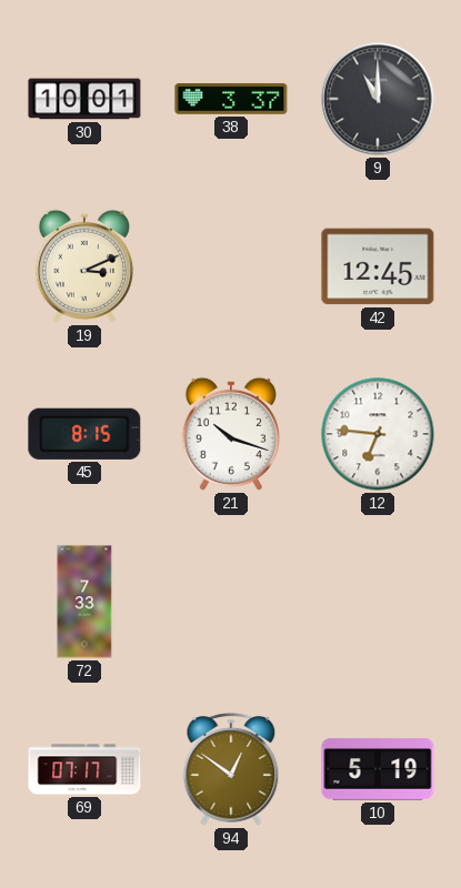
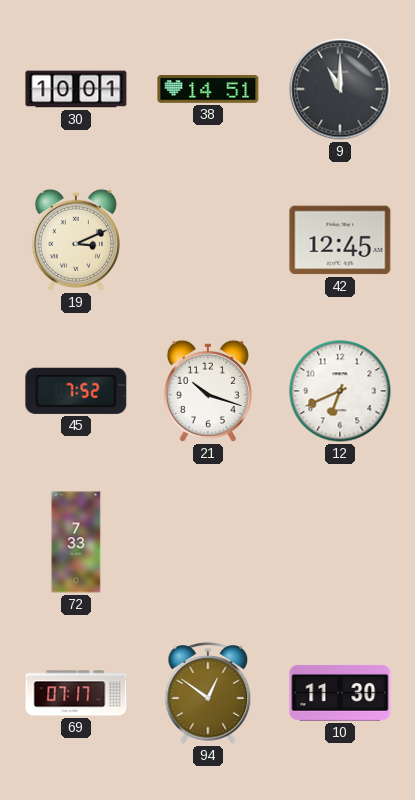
38: 3:37 -> 14:51
45: 8:15 -> 7:52
12: 6:46 -> 6:41
10: 5:19 -> 11:30
